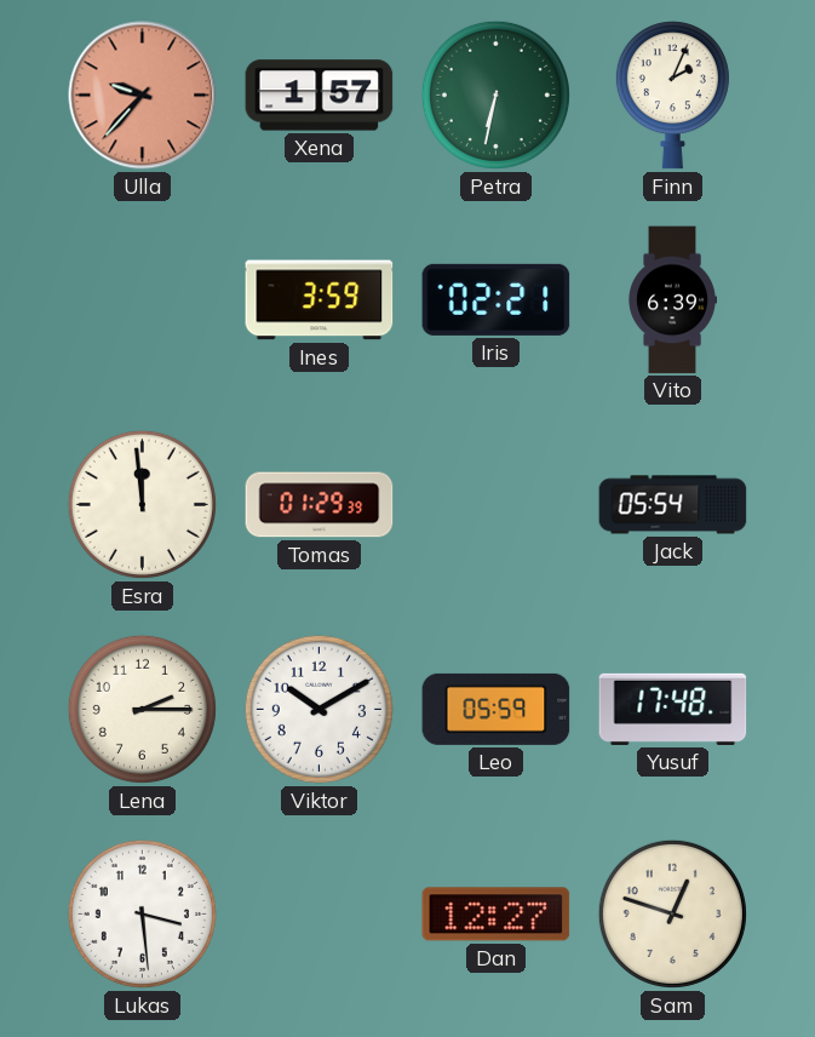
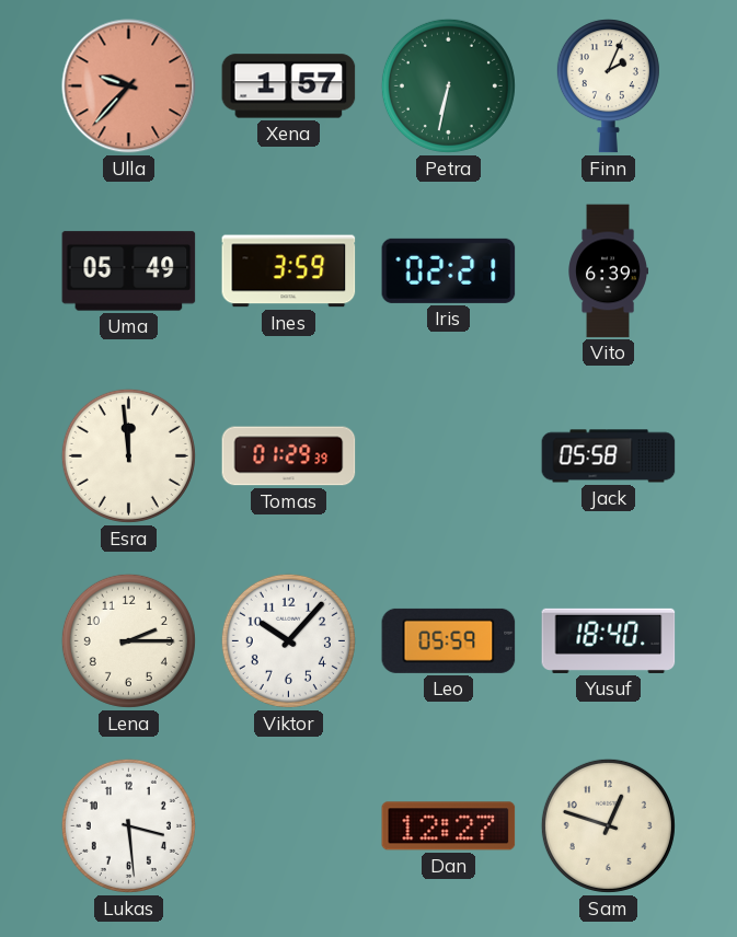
Uma: none -> 05:49
Jack: 05:54 -> 05:58
Viktor: 10:10 -> 10:07
Yusuf: 17:48 -> 18:40
